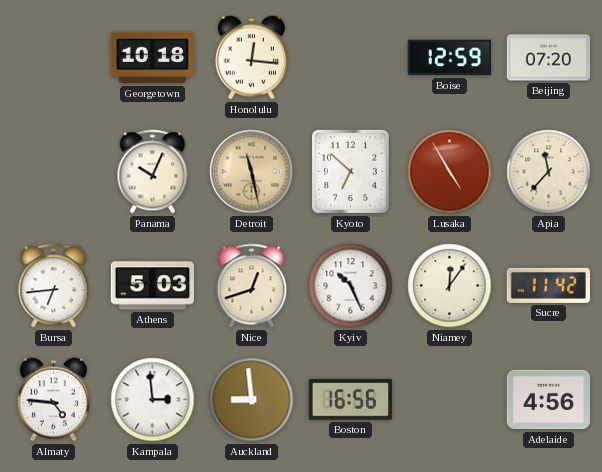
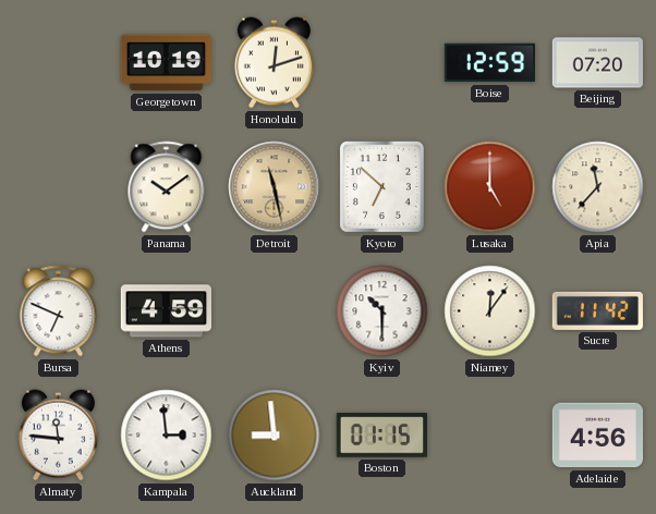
Georgetown: 10:18 -> 10:19
Honolulu: 12:16 -> 12:12
Panama: 10:04 -> 10:09
Lusaka: 4:55 -> 5:00
Bursa: 6:44 -> 6:49
Athens: 5:03 -> 4:59
Nice: 12:42 -> none
Kyiv: 10:26 -> 10:30
Almaty: 4:46 -> 11:46
Boston: 16:56 -> 01:15
